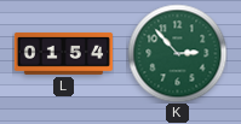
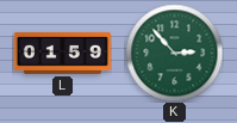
L: 01:54 -> 01:59
